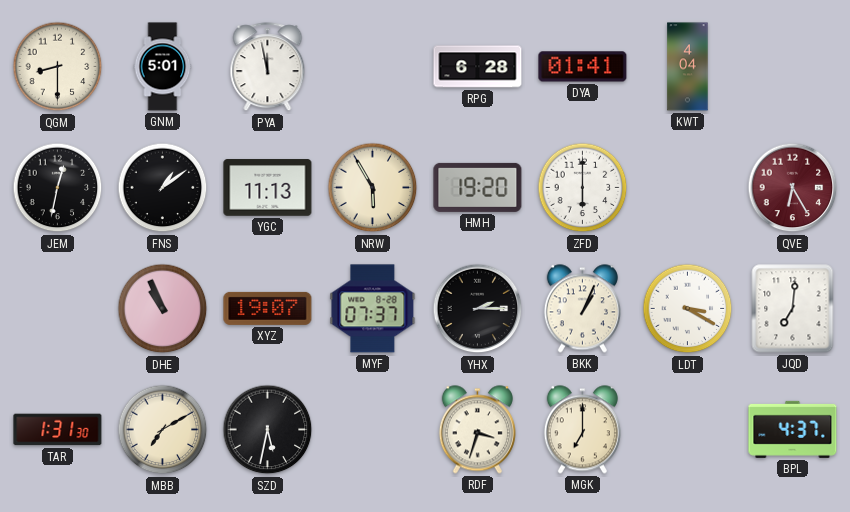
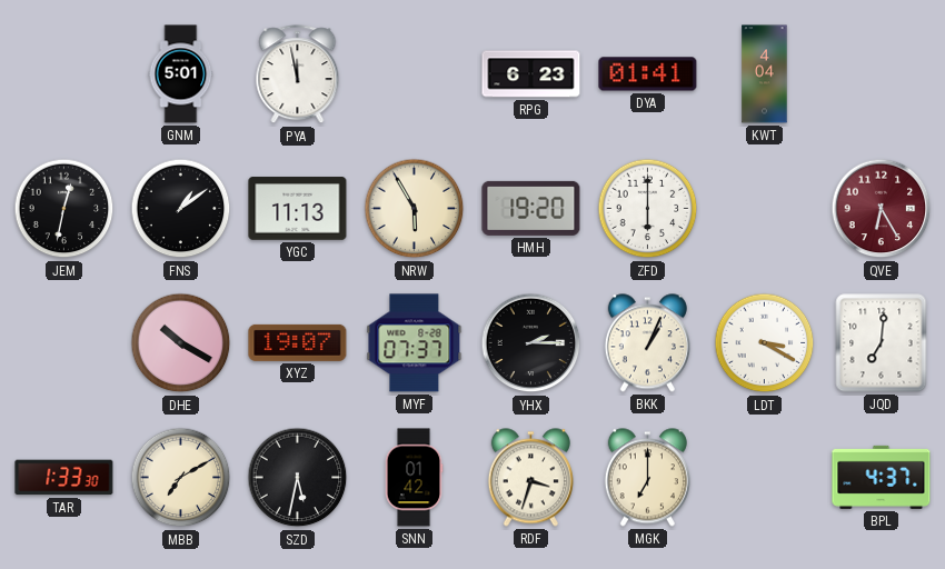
QGM: 8:30 -> none
RPG: 6:28 -> 6:23
DHE: 10:56 -> 10:20
TAR: 1:31 -> 1:33
SNN: none -> 01:42
